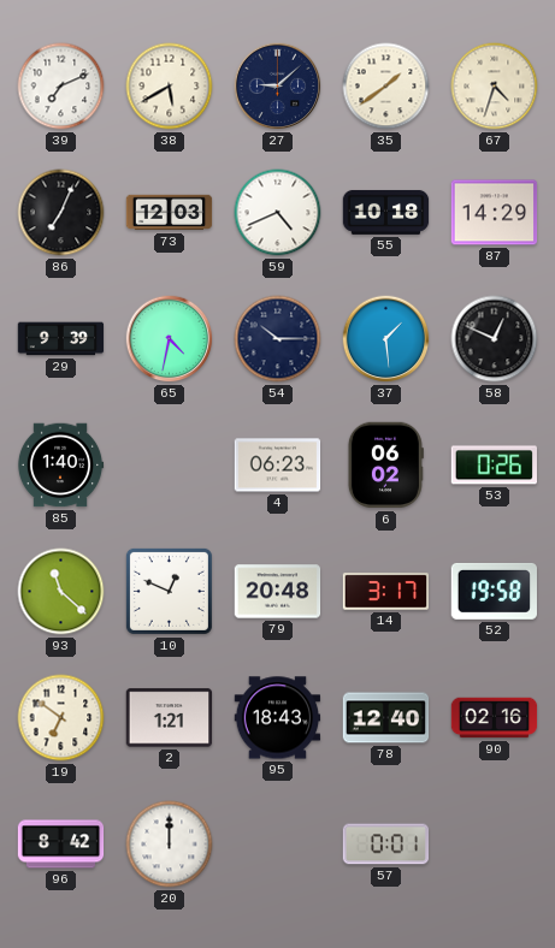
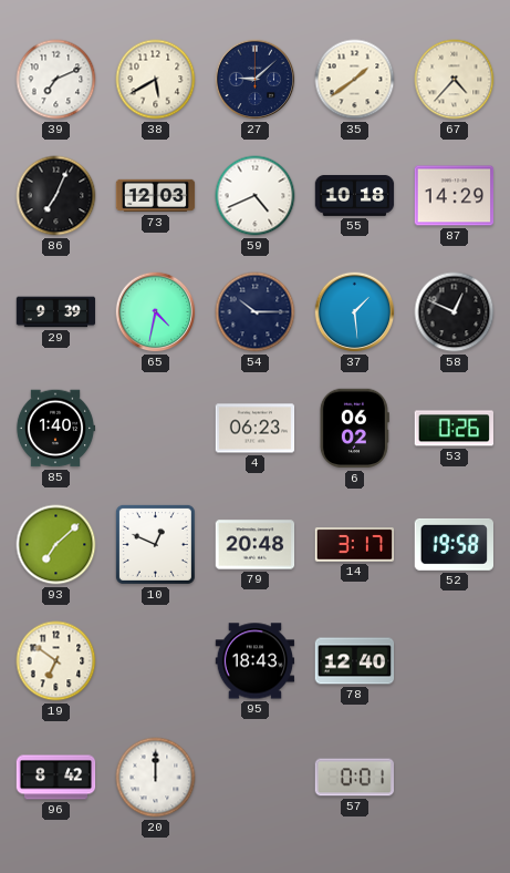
67: 4:33 -> 4:37
93: 11:22 -> 7:08
2: 1:21 -> none
90: 02:16 -> none
